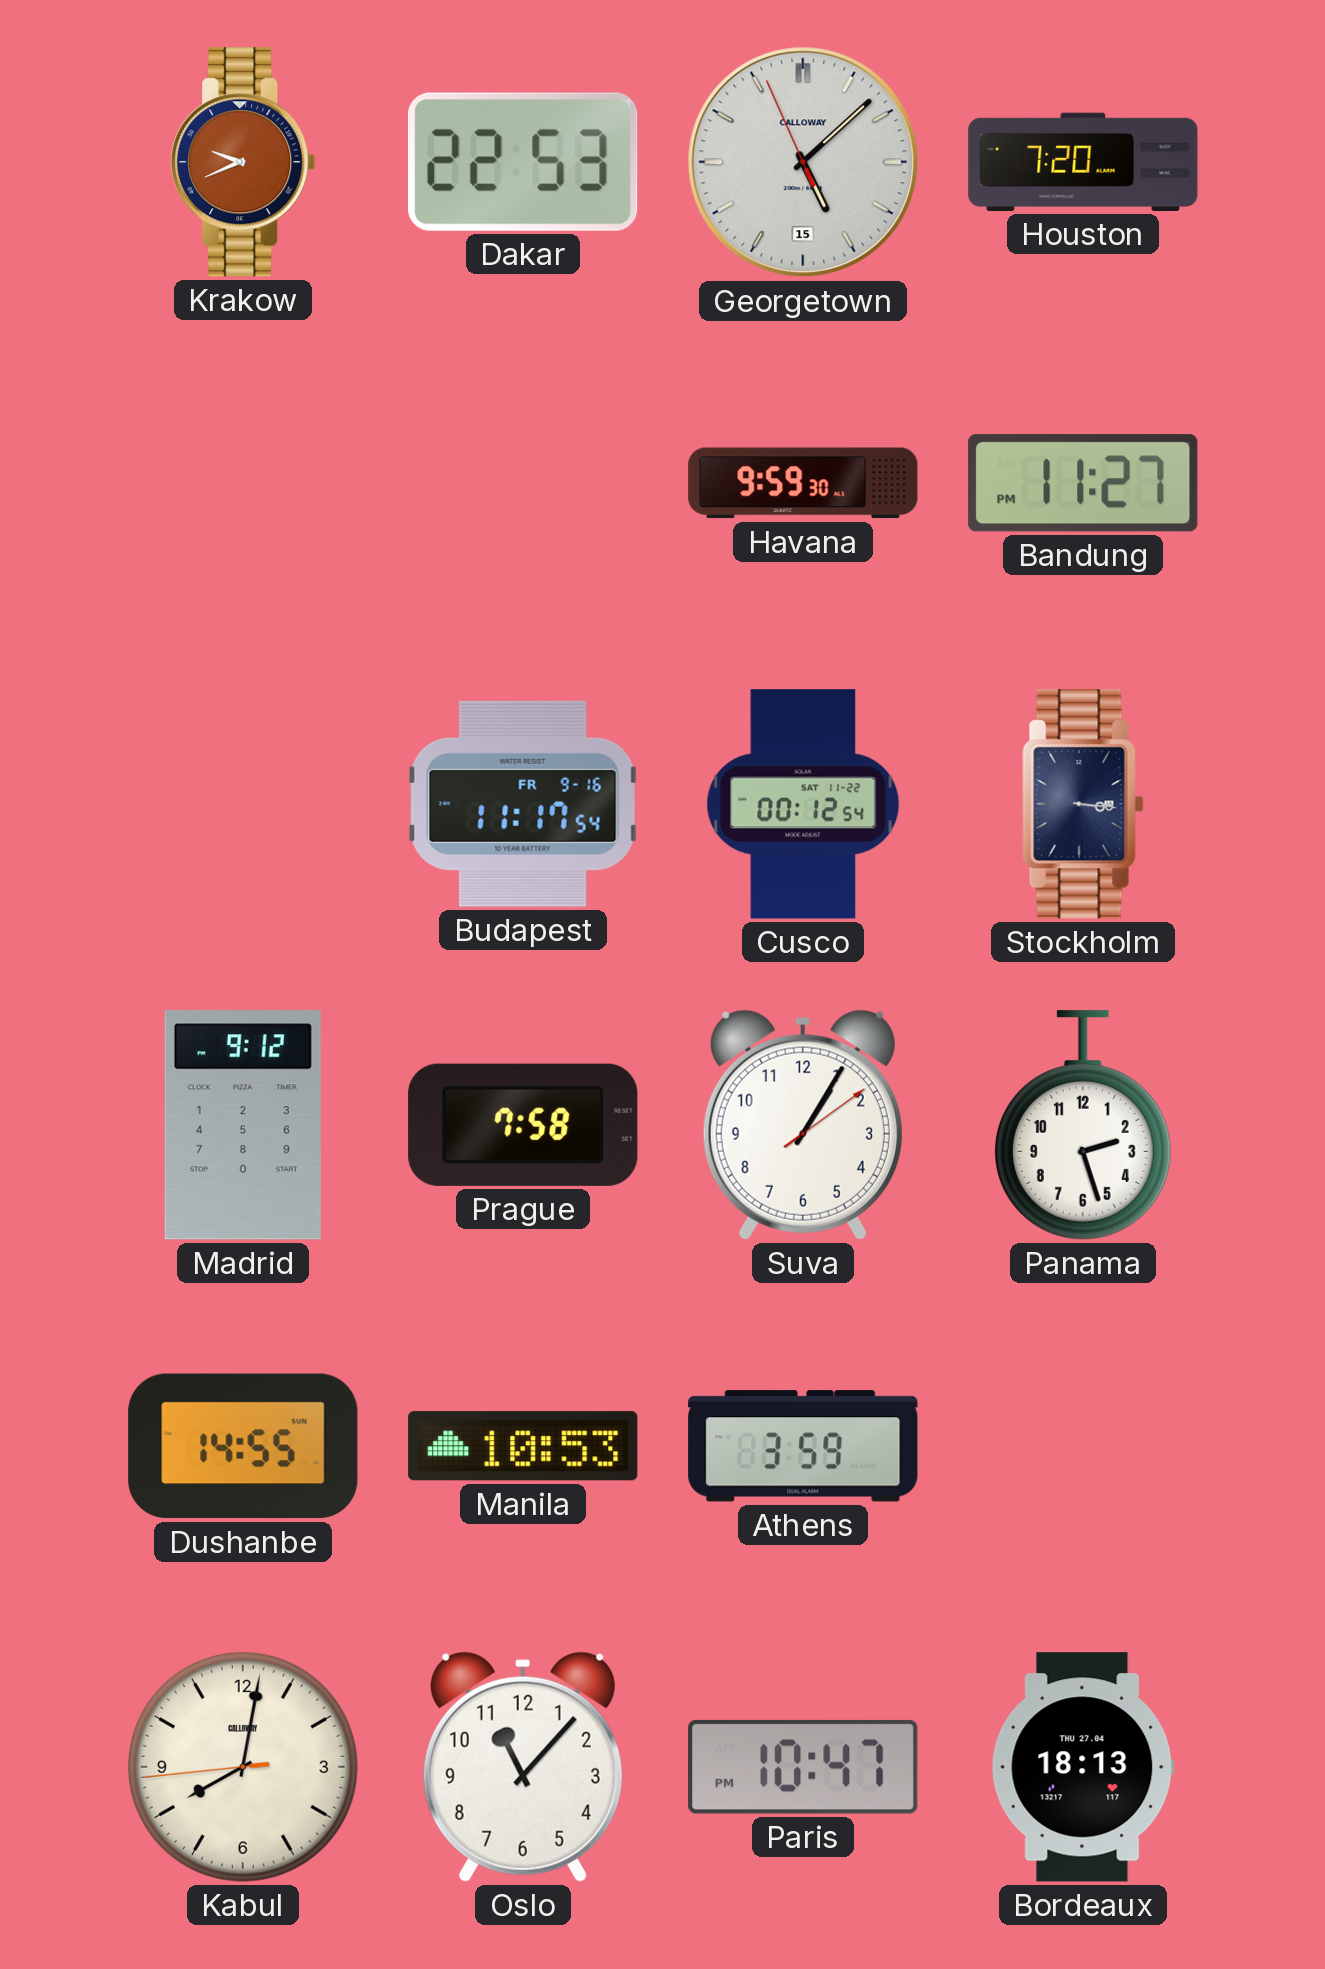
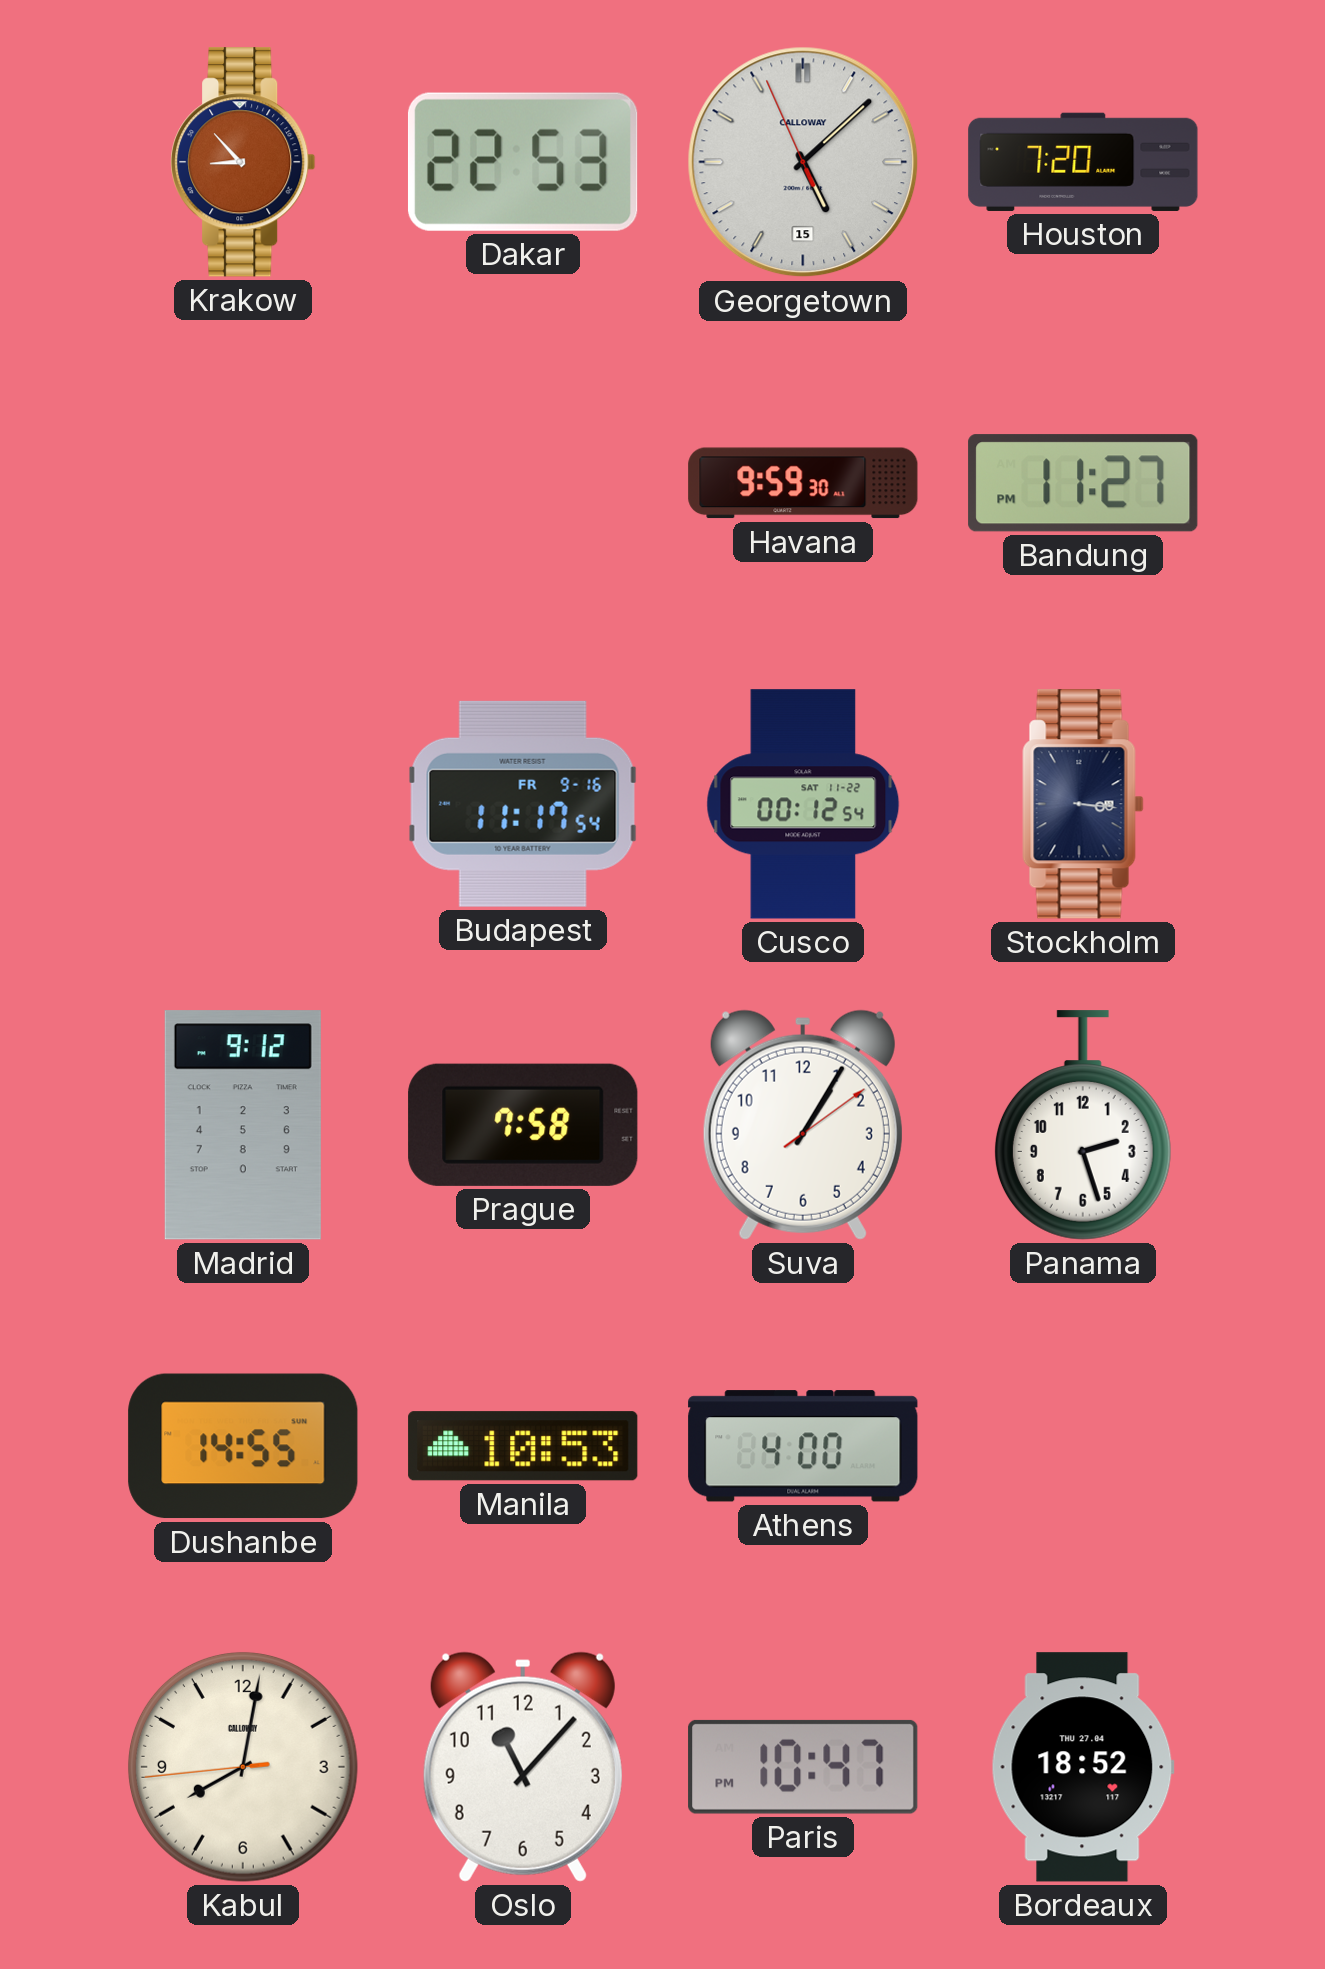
Krakow: 9:41 -> 8:53
Athens: 3:59 -> 4:00
Bordeaux: 18:13 -> 18:52
